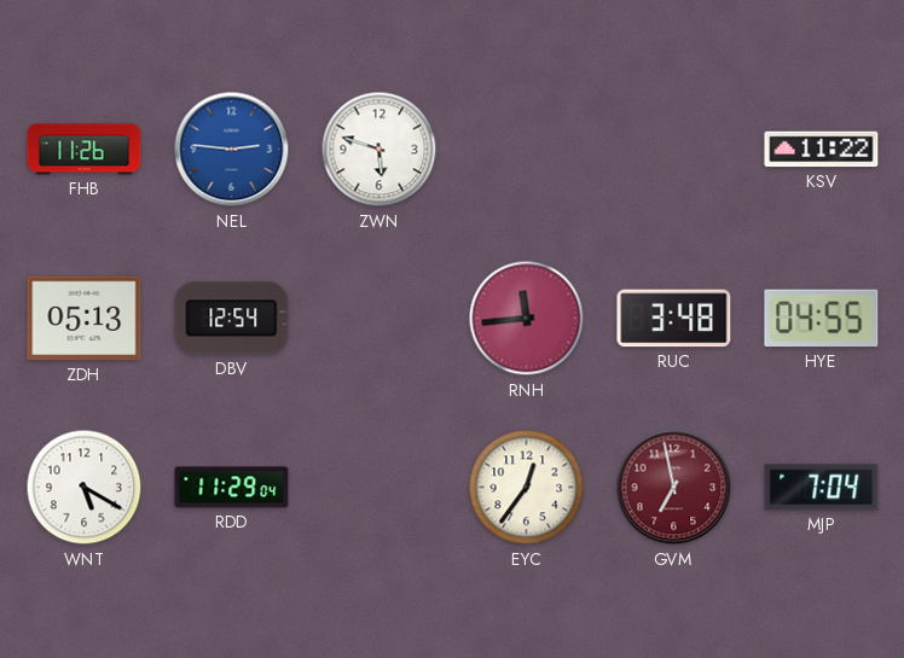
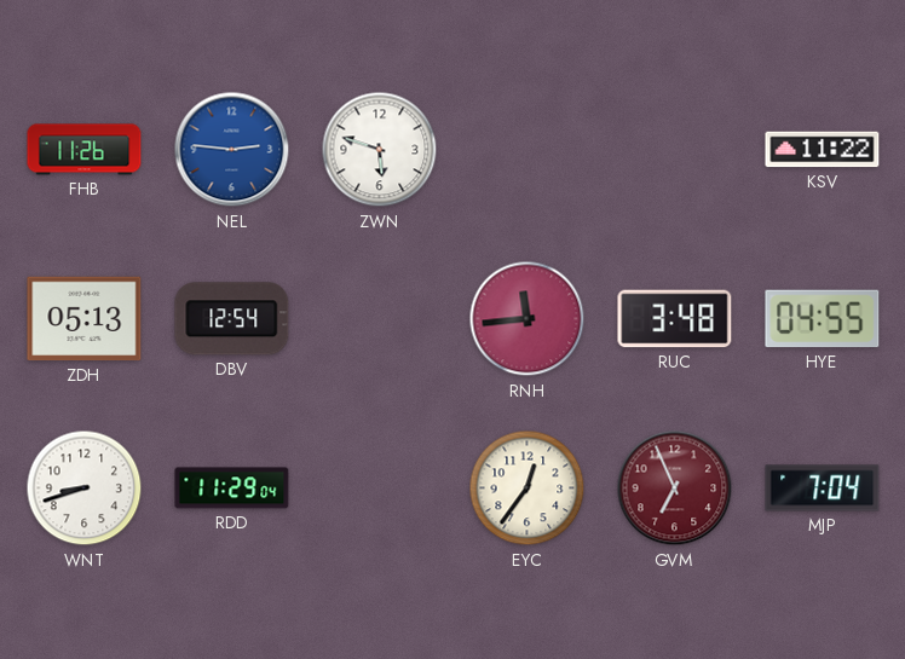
WNT: 5:20 -> 8:42
GVM: 6:58 -> 6:56
